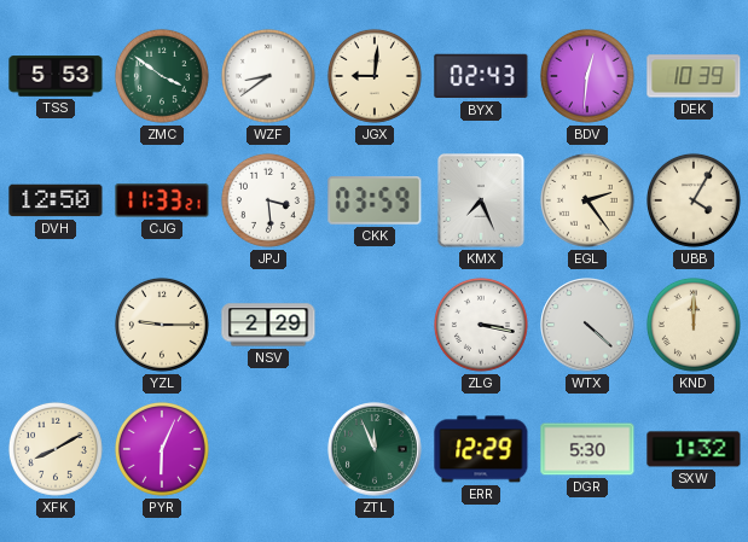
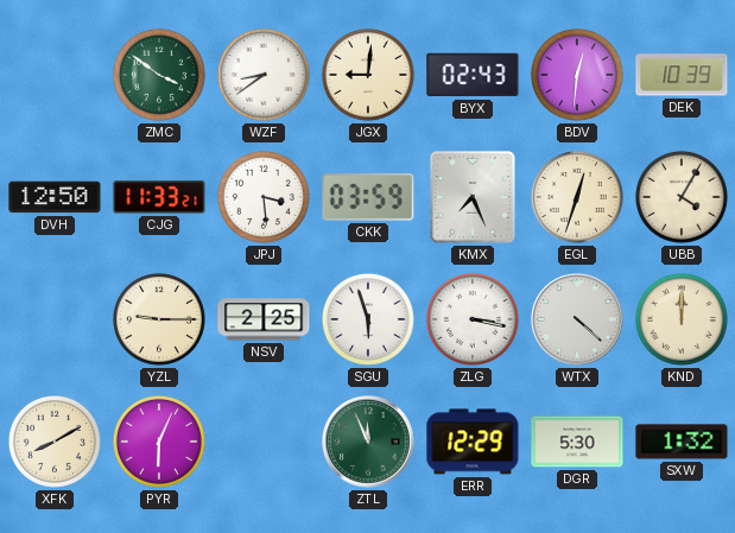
TSS: 5:53 -> none
EGL: 2:24 -> 12:33
NSV: 2:29 -> 2:25
SGU: none -> 5:57
